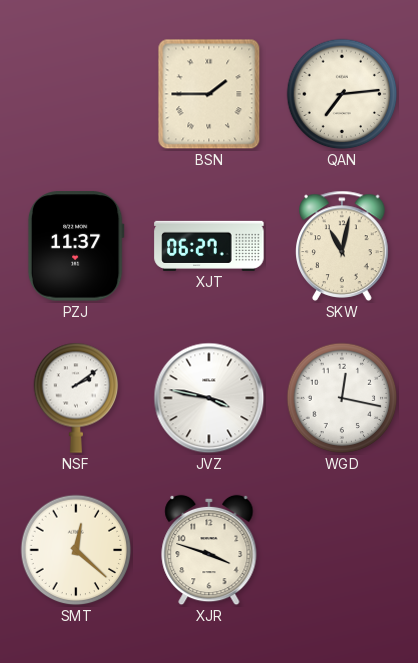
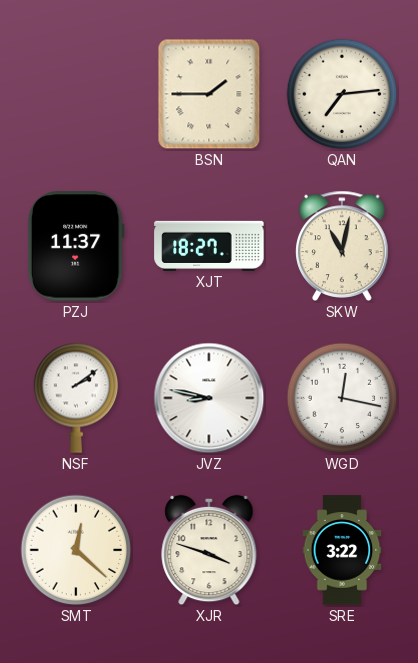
XJT: 06:27 -> 18:27
JVZ: 3:47 -> 8:47
SRE: none -> 3:22
